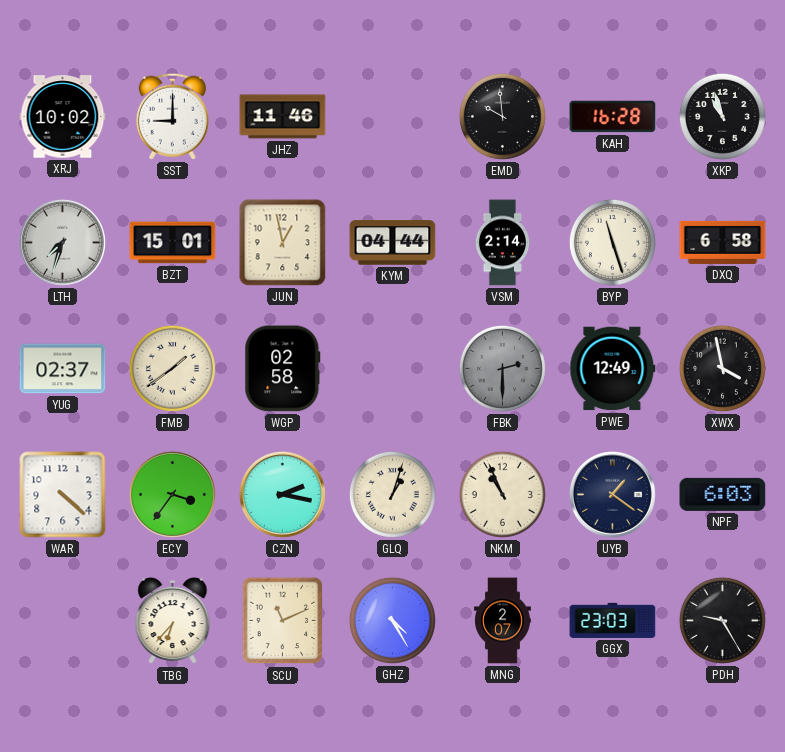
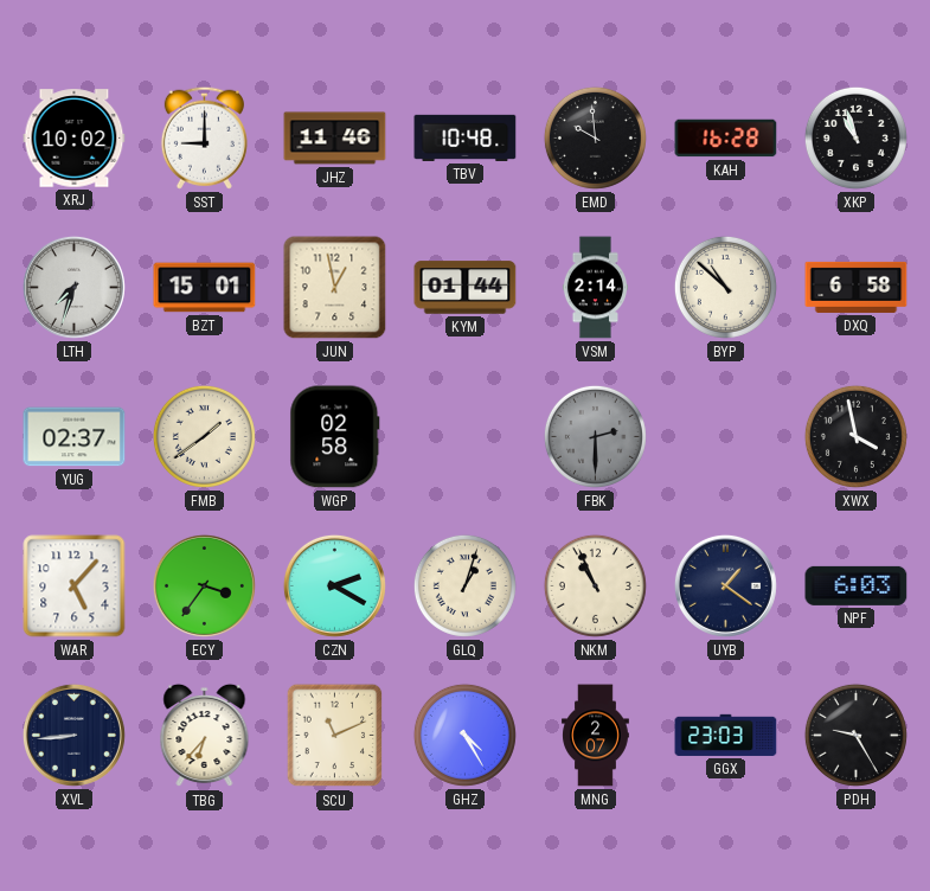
TBV: none -> 10:48
KYM: 04:44 -> 01:44
BYP: 11:27 -> 10:52
PWE: 12:49 -> none
WAR: 4:22 -> 5:07
CZN: 2:17 -> 2:20
XVL: none -> 8:44
